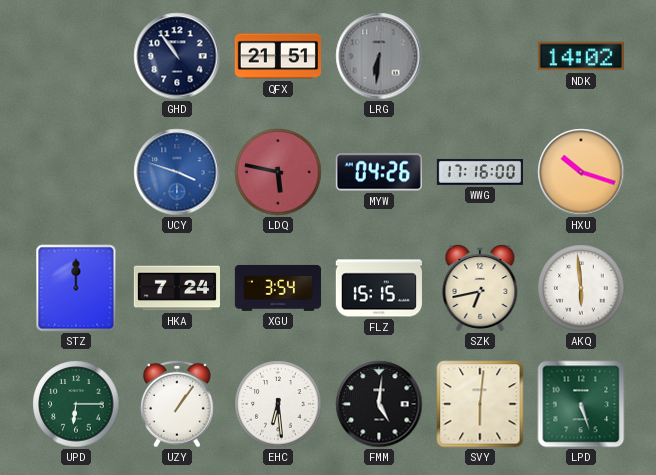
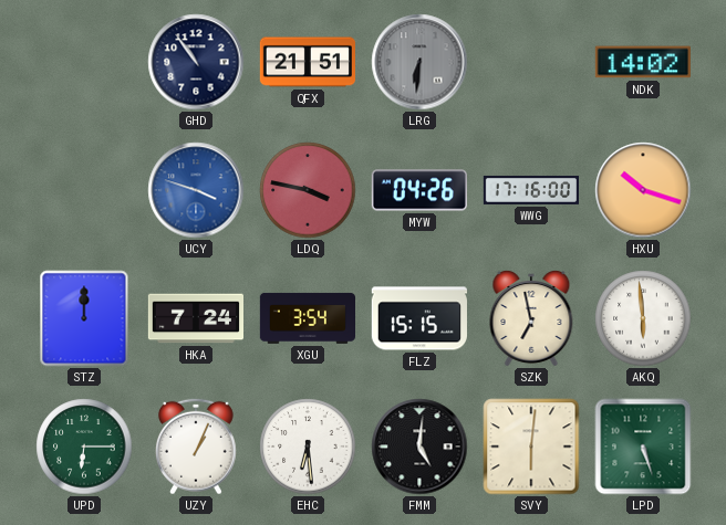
LDQ: 5:47 -> 3:47
SZK: 6:43 -> 6:58
UZY: 1:06 -> 1:04
